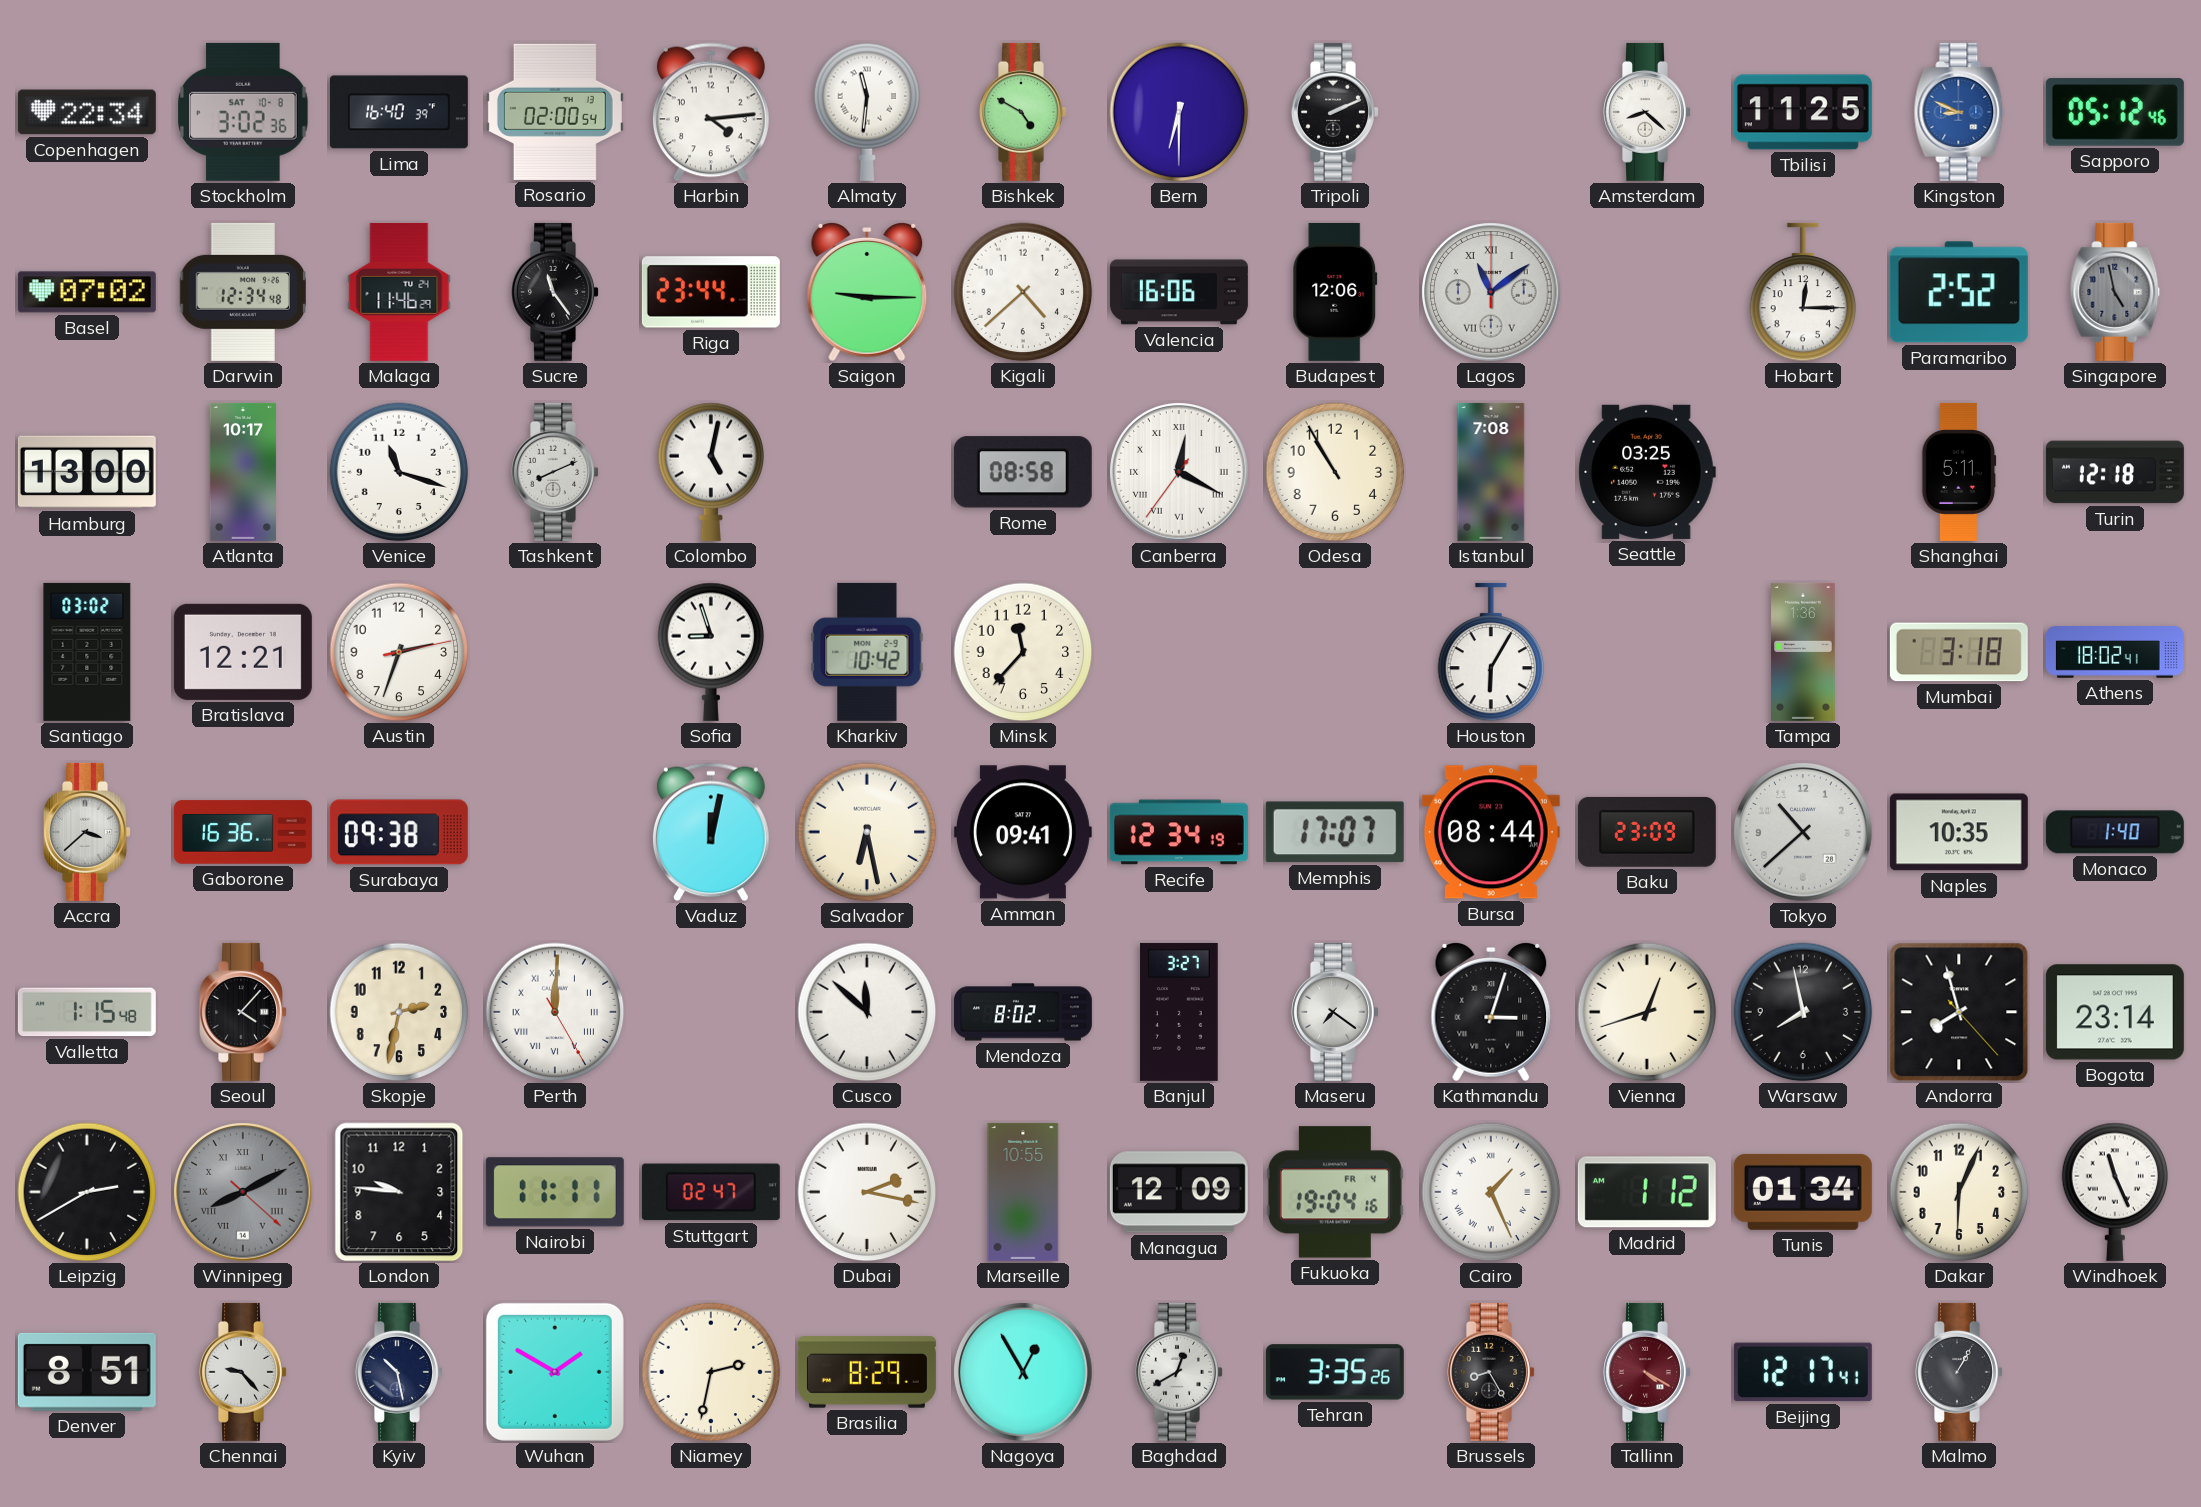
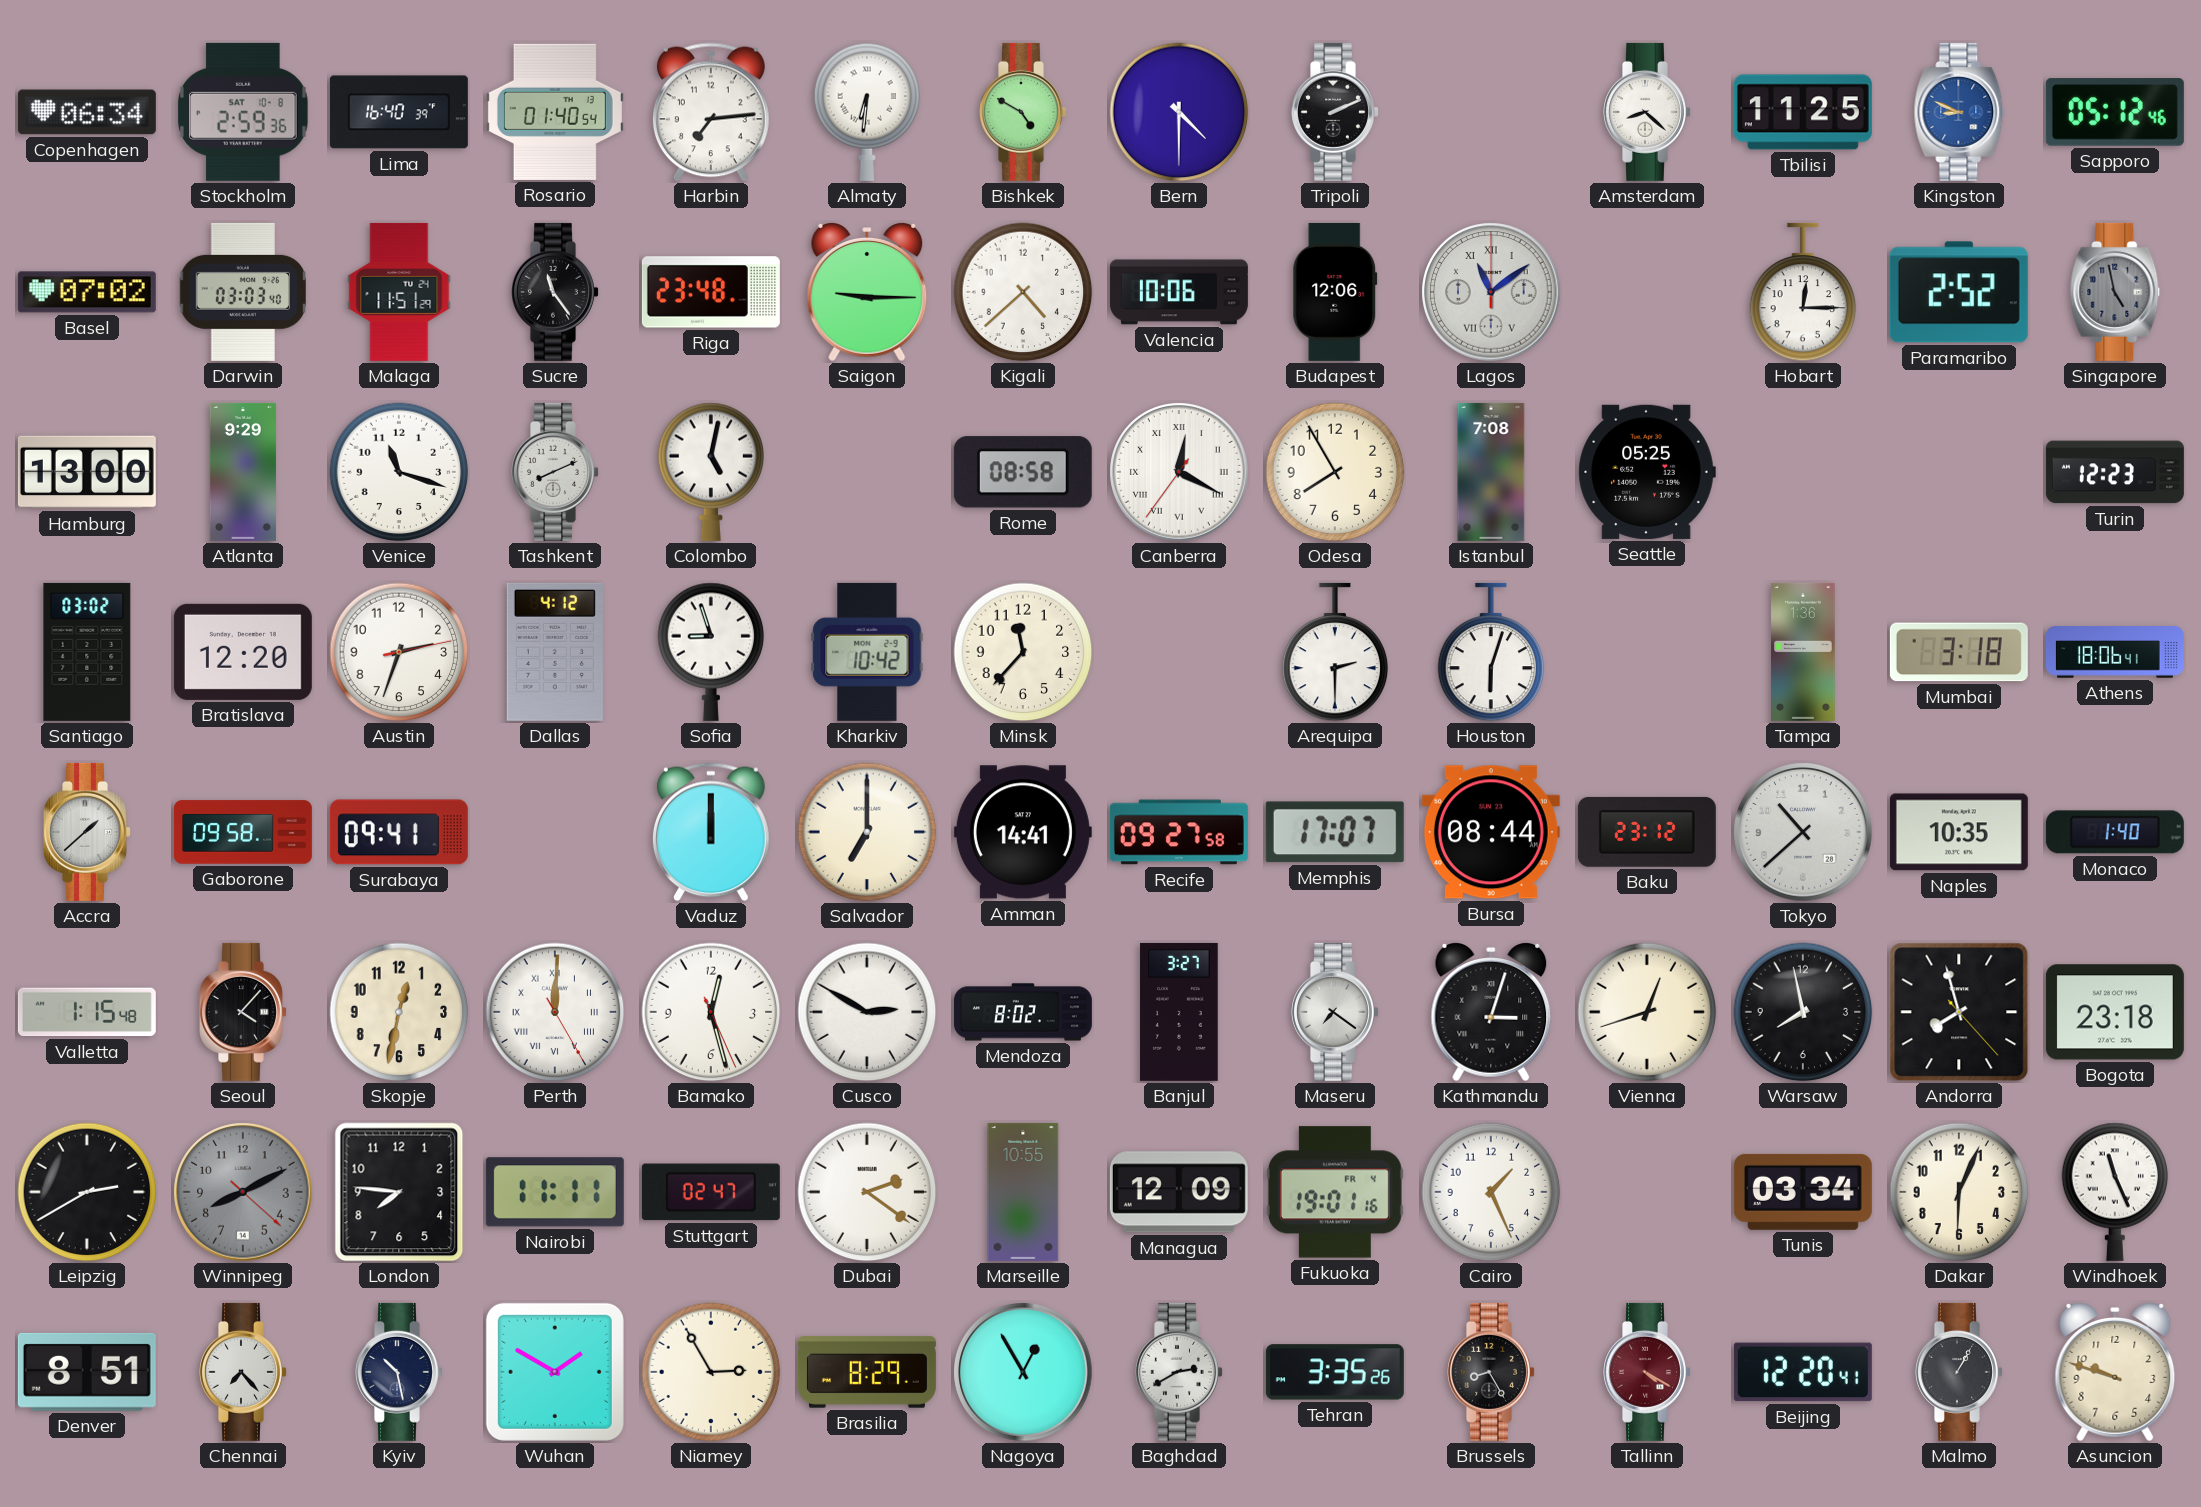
Copenhagen: 22:34 -> 06:34
Stockholm: 3:02 -> 2:59
Rosario: 02:00 -> 01:40
Harbin: 4:14 -> 7:14
Almaty: 11:31 -> 6:31
Bern: 6:30 -> 4:30
Darwin: 12:34 -> 03:03
Malaga: 11:46 -> 11:51
Riga: 23:44 -> 23:48
Valencia: 16:06 -> 10:06
Atlanta: 10:17 -> 9:29
Odesa: 10:55 -> 7:55
Seattle: 03:25 -> 05:25
Shanghai: 5:11 -> none
Turin: 12:18 -> 12:23
Bratislava: 12:21 -> 12:20
Dallas: none -> 4:12
Arequipa: none -> 2:30
Houston: 6:05 -> 6:03
Athens: 18:02 -> 18:06
Accra: 3:38 -> 1:38
Gaborone: 16:36 -> 09:58
Surabaya: 09:38 -> 09:41
Vaduz: 12:02 -> 12:00
Salvador: 6:28 -> 7:00
Amman: 09:41 -> 14:41
Recife: 12:34 -> 09:27
Baku: 23:09 -> 23:12
Skopje: 2:32 -> 12:32
Bamako: none -> 12:27
Cusco: 11:52 -> 2:50
Bogota: 23:14 -> 23:18
Winnipeg numerals: Roman -> Arabic
London: 9:46 -> 7:46
Dubai: 2:17 -> 2:21
Fukuoka: 19:04 -> 19:01
Cairo numerals: Roman -> Arabic
Madrid: 1:12 -> none
Tunis: 01:34 -> 03:34
Chennai: 9:23 -> 7:23
Niamey: 2:32 -> 2:55
Baghdad: 12:40 -> 2:40
Beijing: 12:17 -> 12:20
Asuncion: none -> 9:48
